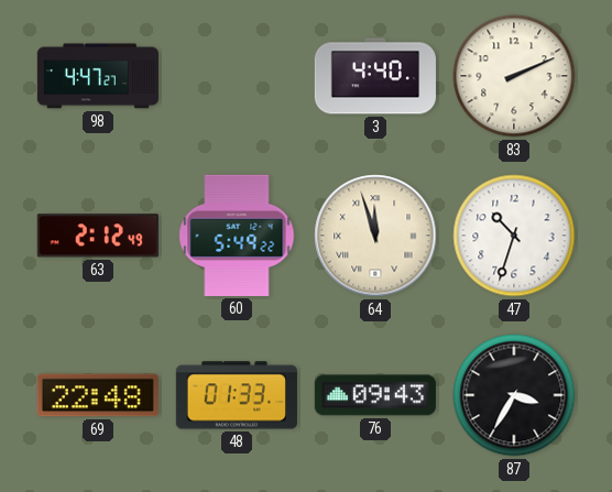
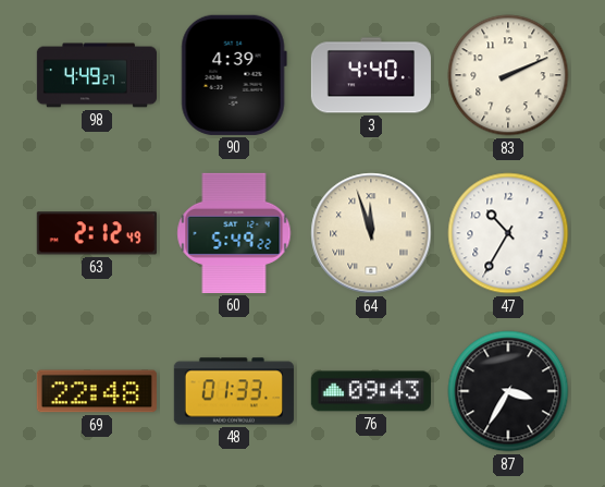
98: 4:47 -> 4:49
90: none -> 4:39
47: 10:33 -> 10:35
